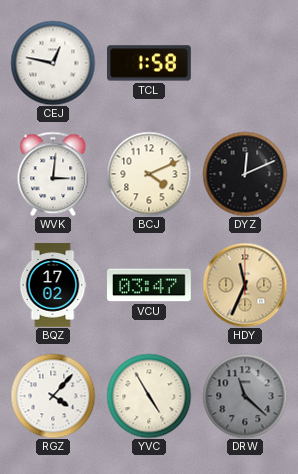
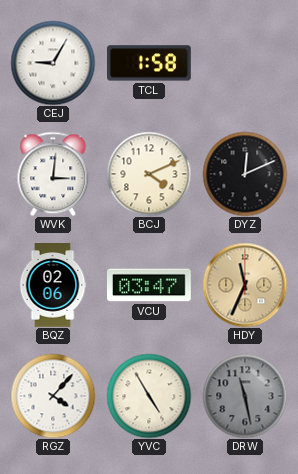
CEJ: 12:47 -> 9:05
BQZ: 17:02 -> 02:06
DRW: 11:22 -> 11:28
